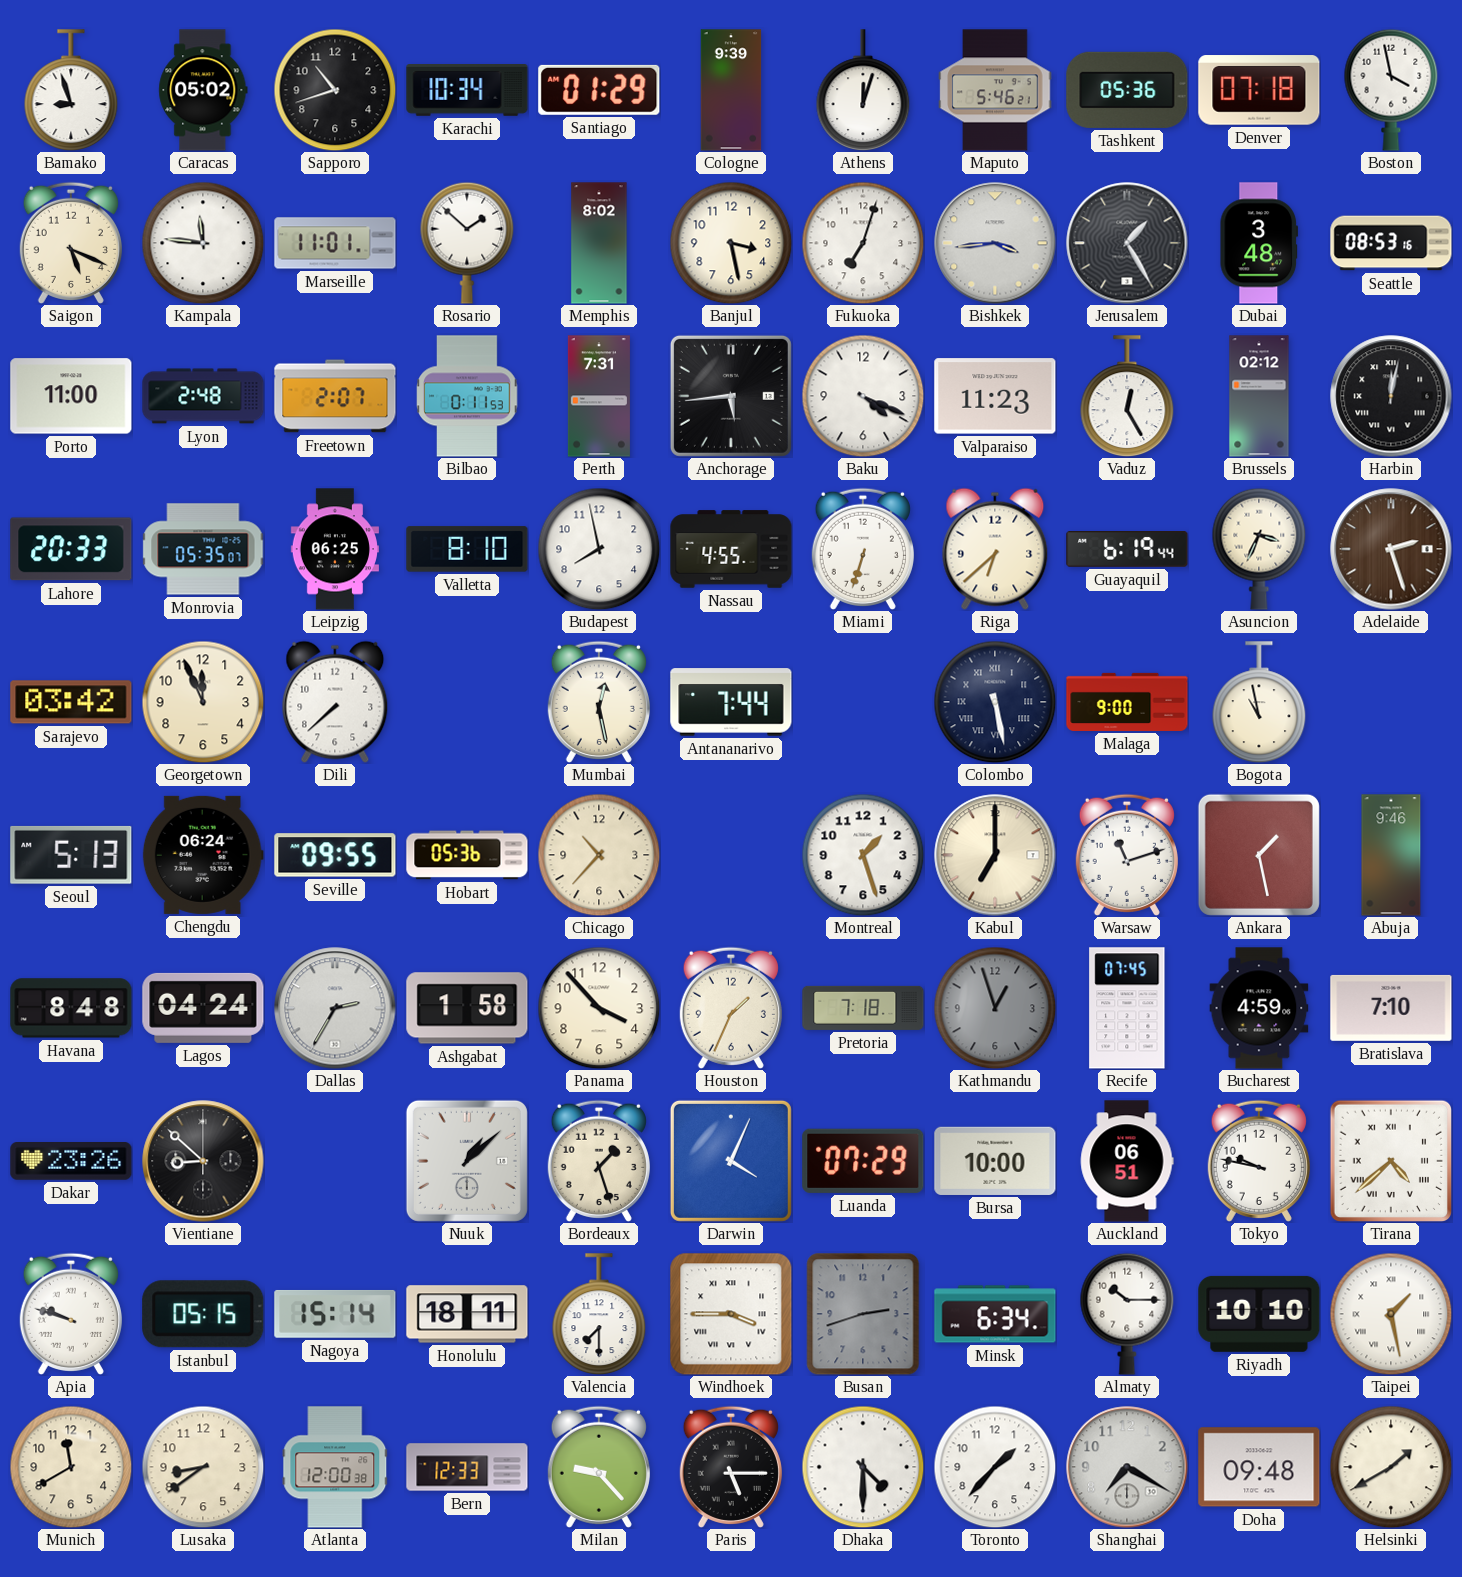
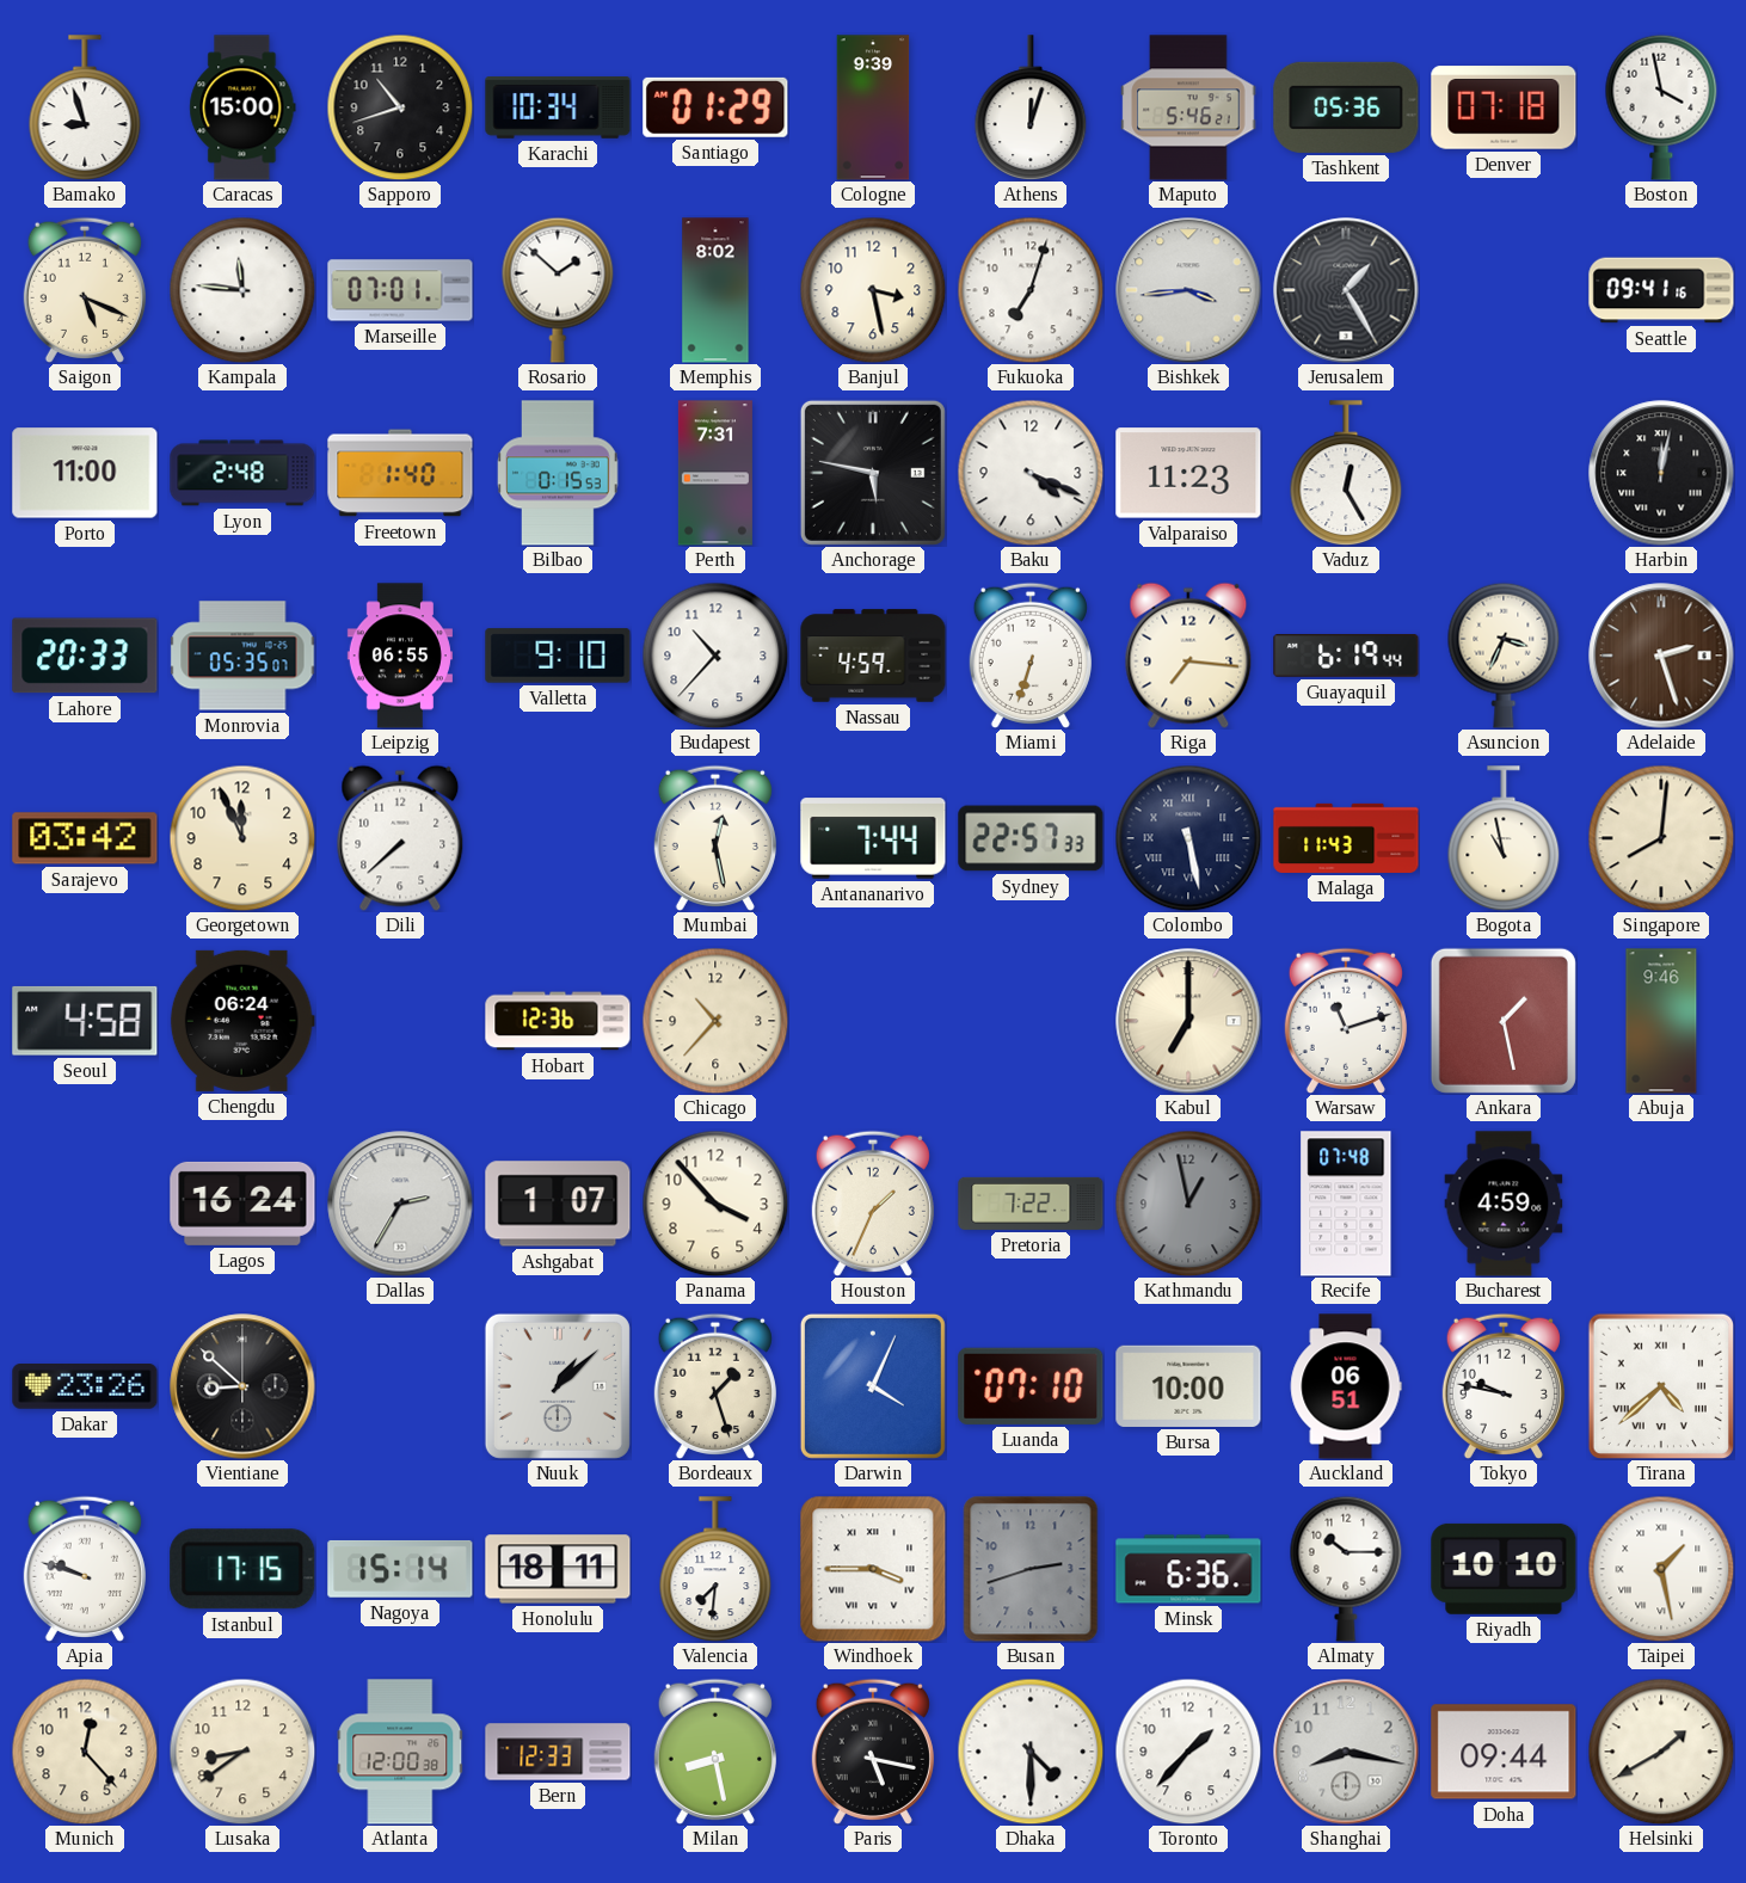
Caracas: 05:02 -> 15:00
Marseille: 11:01 -> 07:01
Dubai: 3:48 -> none
Seattle: 08:53 -> 09:41
Freetown: 2:07 -> 1:40
Bilbao: 0:11 -> 0:15
Anchorage: 5:44 -> 5:47
Brussels: 02:12 -> none
Leipzig: 06:25 -> 06:55
Valletta: 8:10 -> 9:10
Budapest: 7:58 -> 10:37
Nassau: 4:55 -> 4:59
Riga: 6:38 -> 7:16
Sydney: none -> 22:57
Malaga: 9:00 -> 11:43
Singapore: none -> 8:01
Seoul: 5:13 -> 4:58
Seville: 09:55 -> none
Hobart: 05:36 -> 12:36
Montreal: 1:27 -> none
Havana: 8:48 -> none
Lagos: 04:24 -> 16:24
Ashgabat: 1:58 -> 1:07
Pretoria: 7:18 -> 7:22
Kathmandu: 12:57 -> 12:58
Recife: 07:45 -> 07:48
Bratislava: 7:10 -> none
Luanda: 07:29 -> 07:10
Istanbul: 05:15 -> 17:15
Valencia: 7:30 -> 7:31
Minsk: 6:34 -> 6:36
Munich: 11:40 -> 12:23
Milan: 9:23 -> 8:28
Paris: 5:15 -> 5:17
Shanghai: 7:20 -> 8:17
Doha: 09:48 -> 09:44
